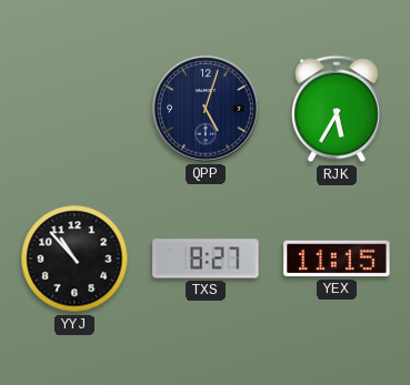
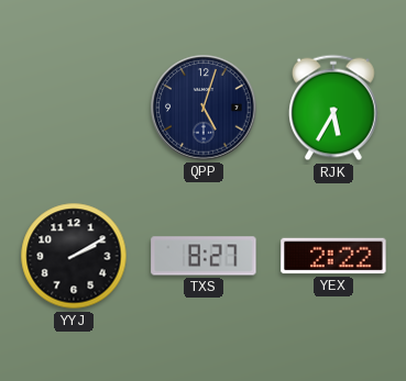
YYJ: 10:53 -> 2:10
YEX: 11:15 -> 2:22
